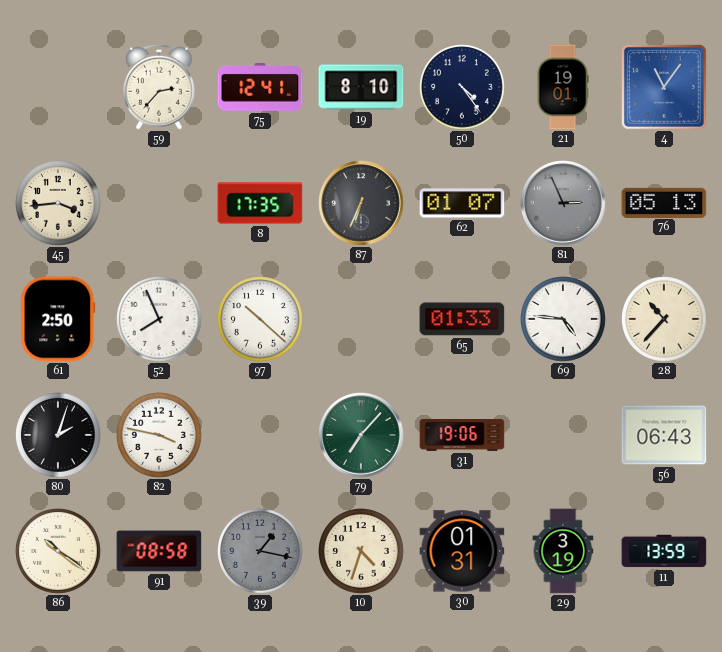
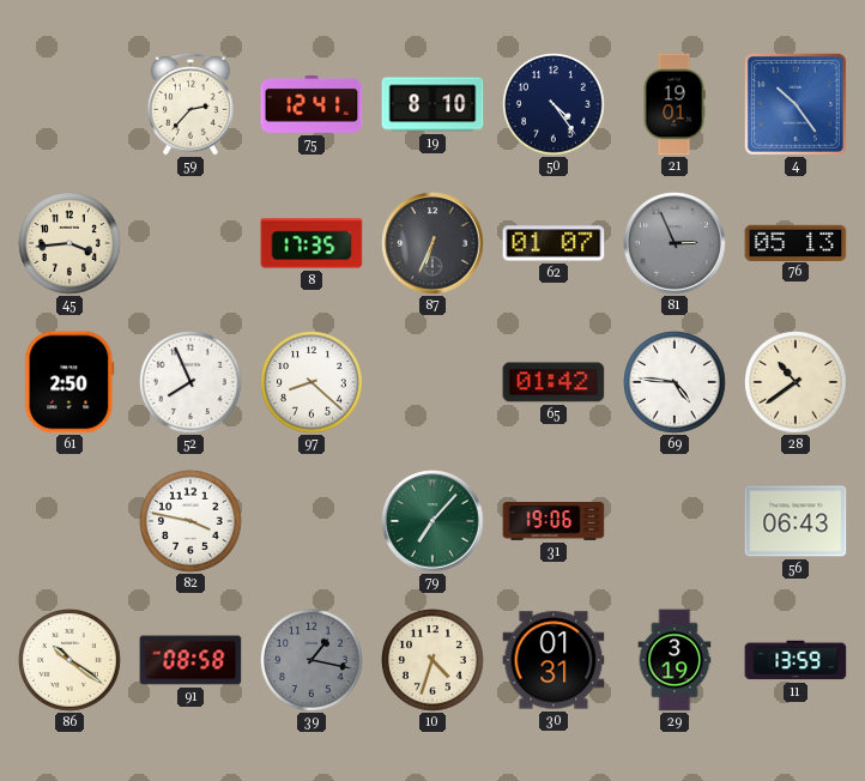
4: 11:06 -> 10:24
97: 10:22 -> 8:22
65: 01:33 -> 01:42
28: 10:37 -> 10:39
80: 2:03 -> none
